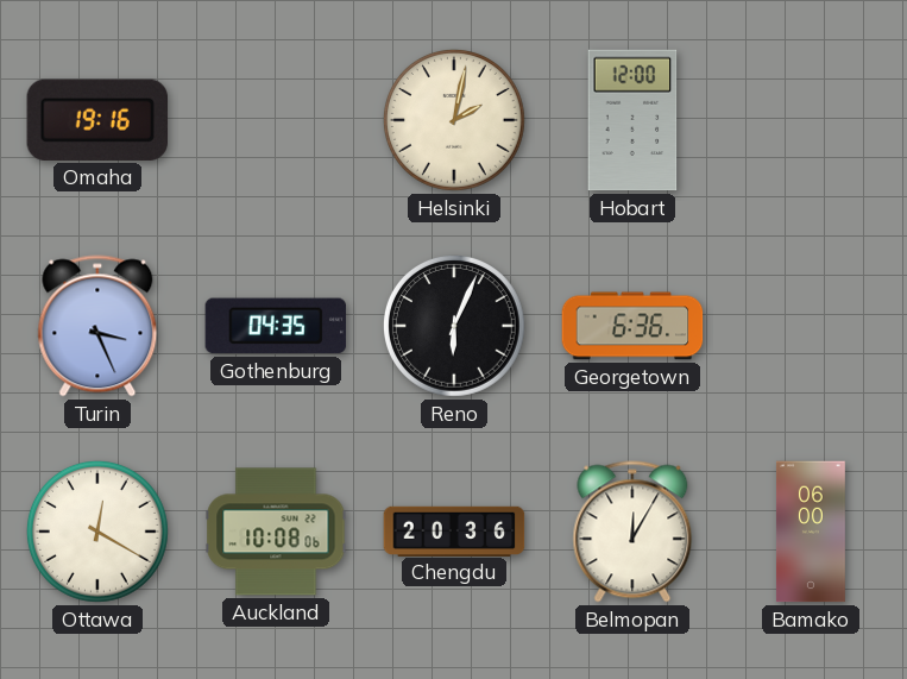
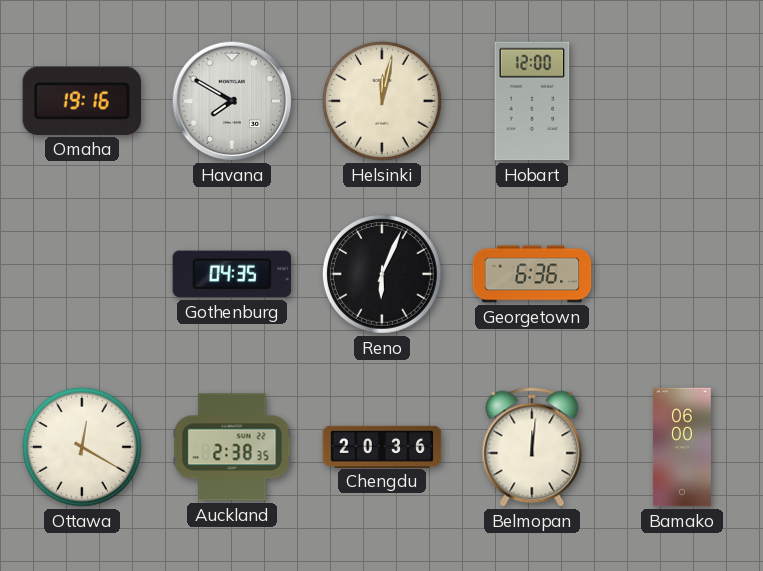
Havana: none -> 7:50
Helsinki: 2:02 -> 12:02
Turin: 3:26 -> none
Auckland: 10:08 -> 2:38
Belmopan: 12:05 -> 12:01
